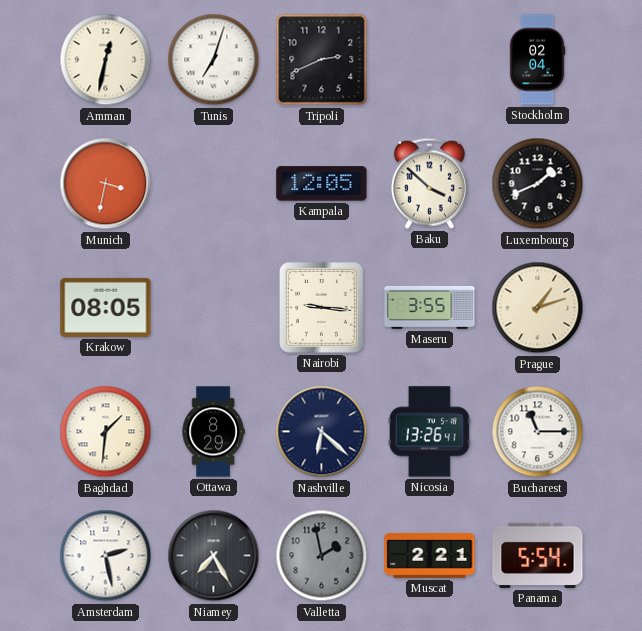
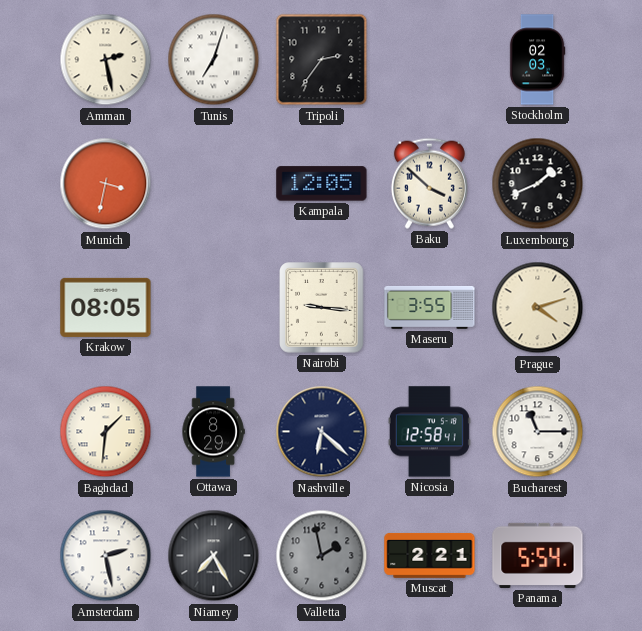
Amman: 12:32 -> 2:28
Tripoli: 2:41 -> 2:36
Stockholm: 02:04 -> 02:03
Prague: 1:12 -> 4:12
Nicosia: 13:26 -> 12:58
